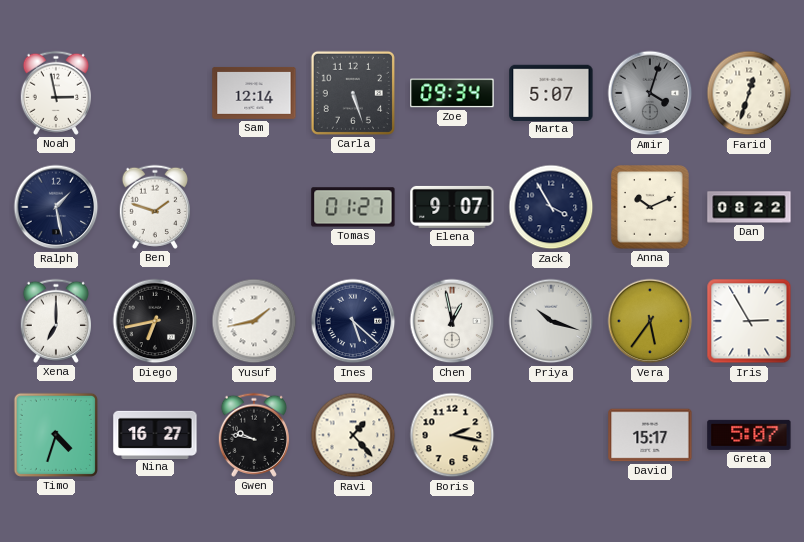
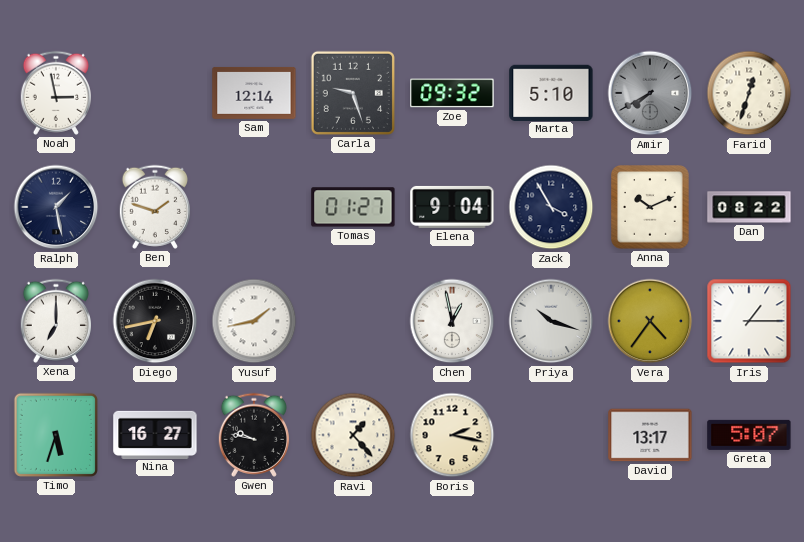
Carla: 5:27 -> 9:27
Zoe: 09:34 -> 09:32
Marta: 5:07 -> 5:10
Amir: 4:03 -> 7:40
Elena: 9:07 -> 9:04
Ines: 5:22 -> none
Vera: 5:36 -> 4:36
Iris: 2:55 -> 1:15
Timo: 4:33 -> 5:33
David: 15:17 -> 13:17
